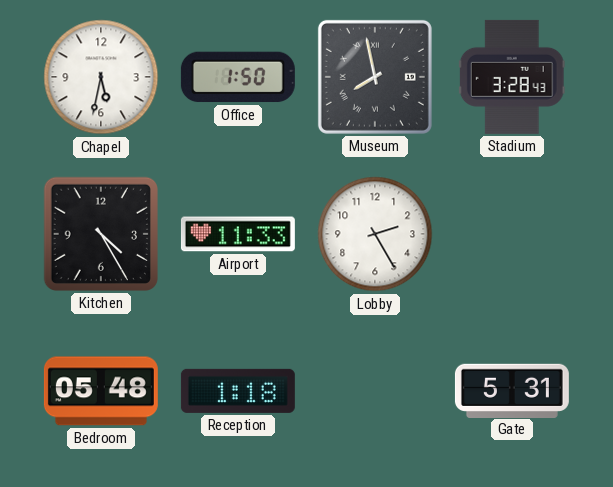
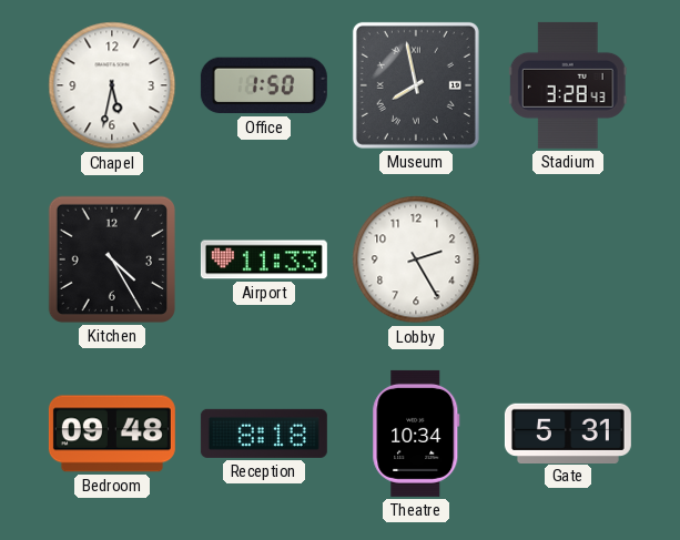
Bedroom: 05:48 -> 09:48
Reception: 1:18 -> 8:18
Theatre: none -> 10:34
